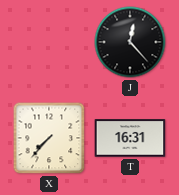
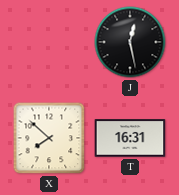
J: 12:23 -> 12:28
X: 7:37 -> 7:52
